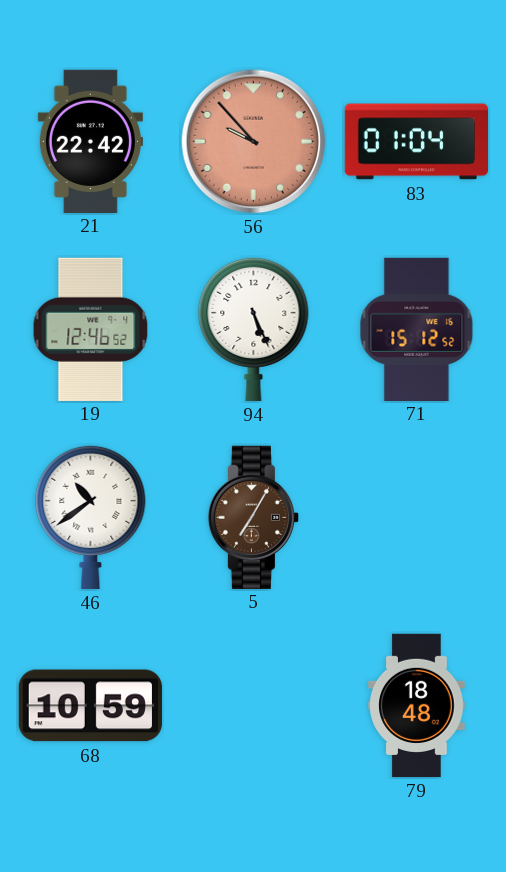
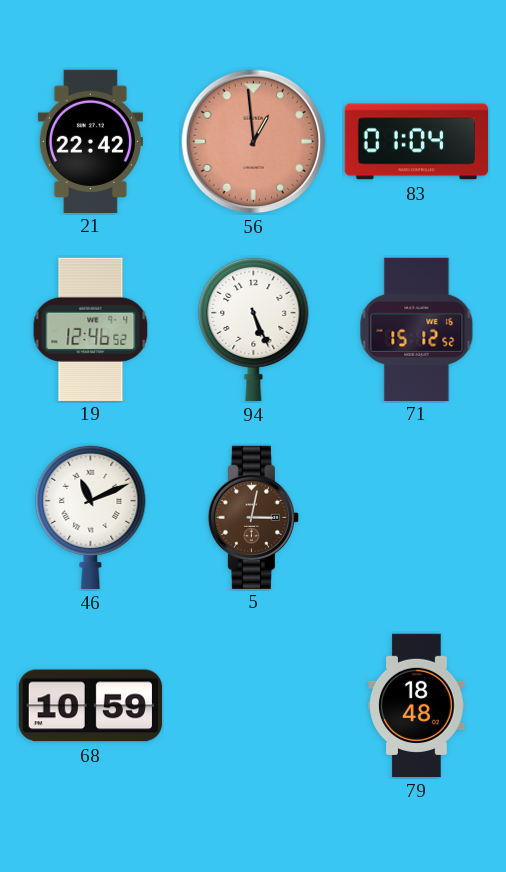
56: 9:53 -> 12:59
46: 10:39 -> 11:11
5: 7:05 -> 3:02
